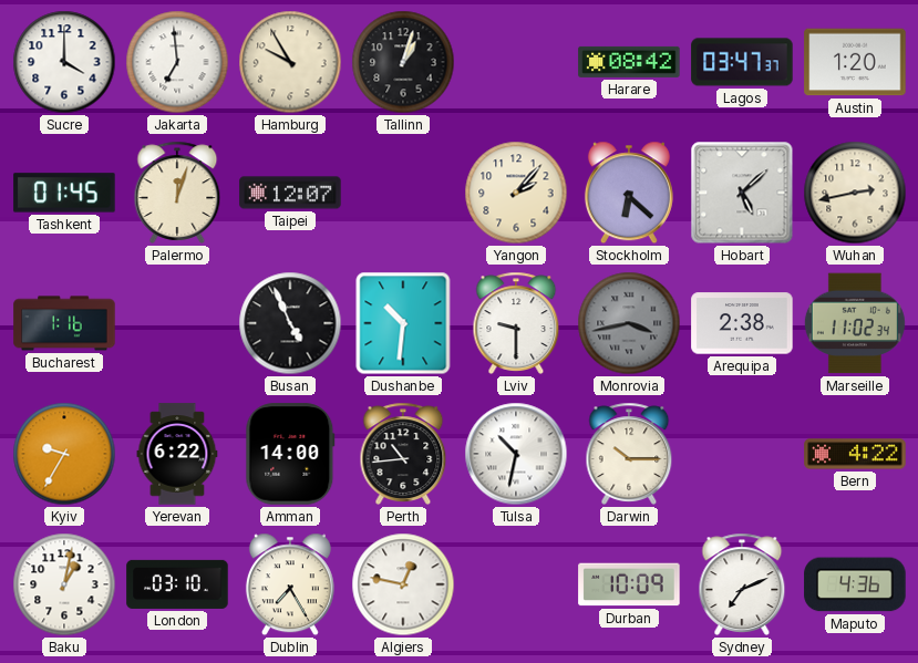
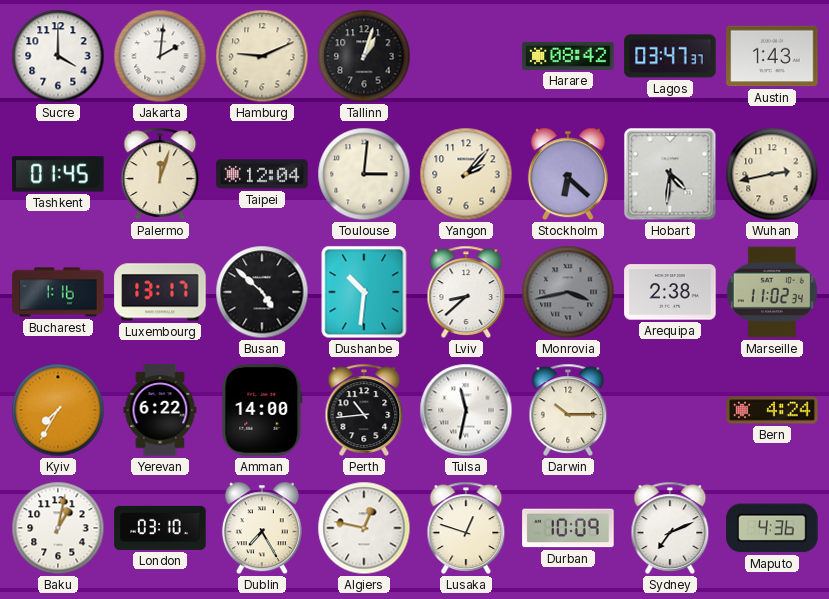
Jakarta: 6:59 -> 2:01
Hamburg: 9:55 -> 9:11
Austin: 1:20 -> 1:43
Taipei: 12:07 -> 12:04
Toulouse: none -> 3:01
Hobart: 5:08 -> 4:31
Luxembourg: none -> 13:17
Busan: 4:56 -> 4:52
Lviv: 9:30 -> 8:38
Kyiv: 9:35 -> 7:35
Tulsa: 10:32 -> 11:32
Bern: 4:22 -> 4:24
Lusaka: none -> 12:48
